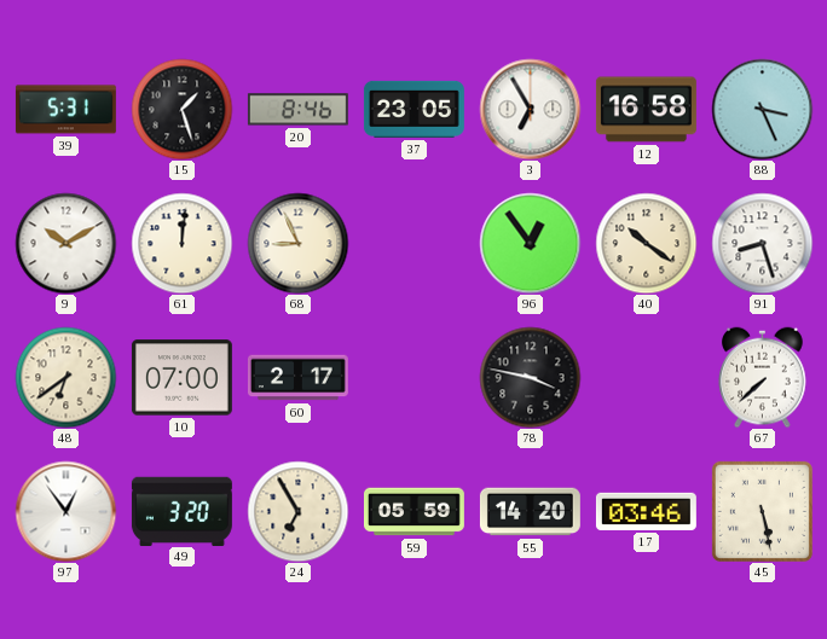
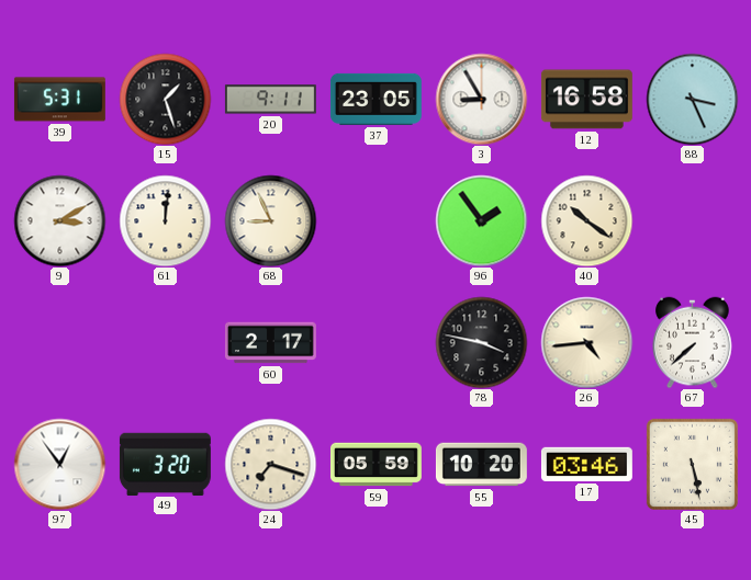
20: 8:46 -> 9:11
3: 6:55 -> 8:55
9: 10:10 -> 3:10
96: 12:54 -> 1:54
91: 8:27 -> none
48: 6:39 -> none
10: 07:00 -> none
26: none -> 4:44
24: 6:55 -> 7:18
55: 14:20 -> 10:20
